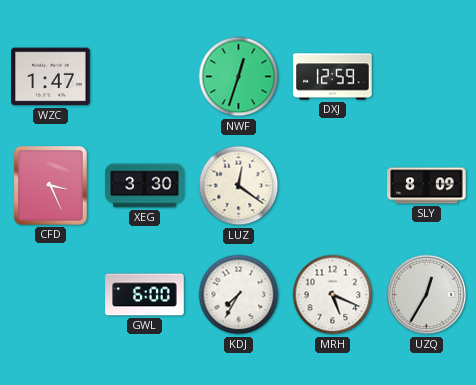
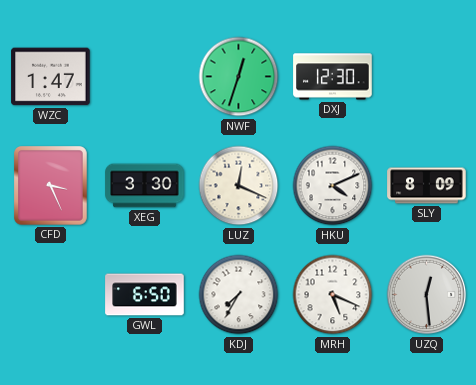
DXJ: 12:59 -> 12:30
LUZ: 12:21 -> 12:19
HKU: none -> 4:11
GWL: 6:00 -> 6:50
UZQ: 12:35 -> 12:29
